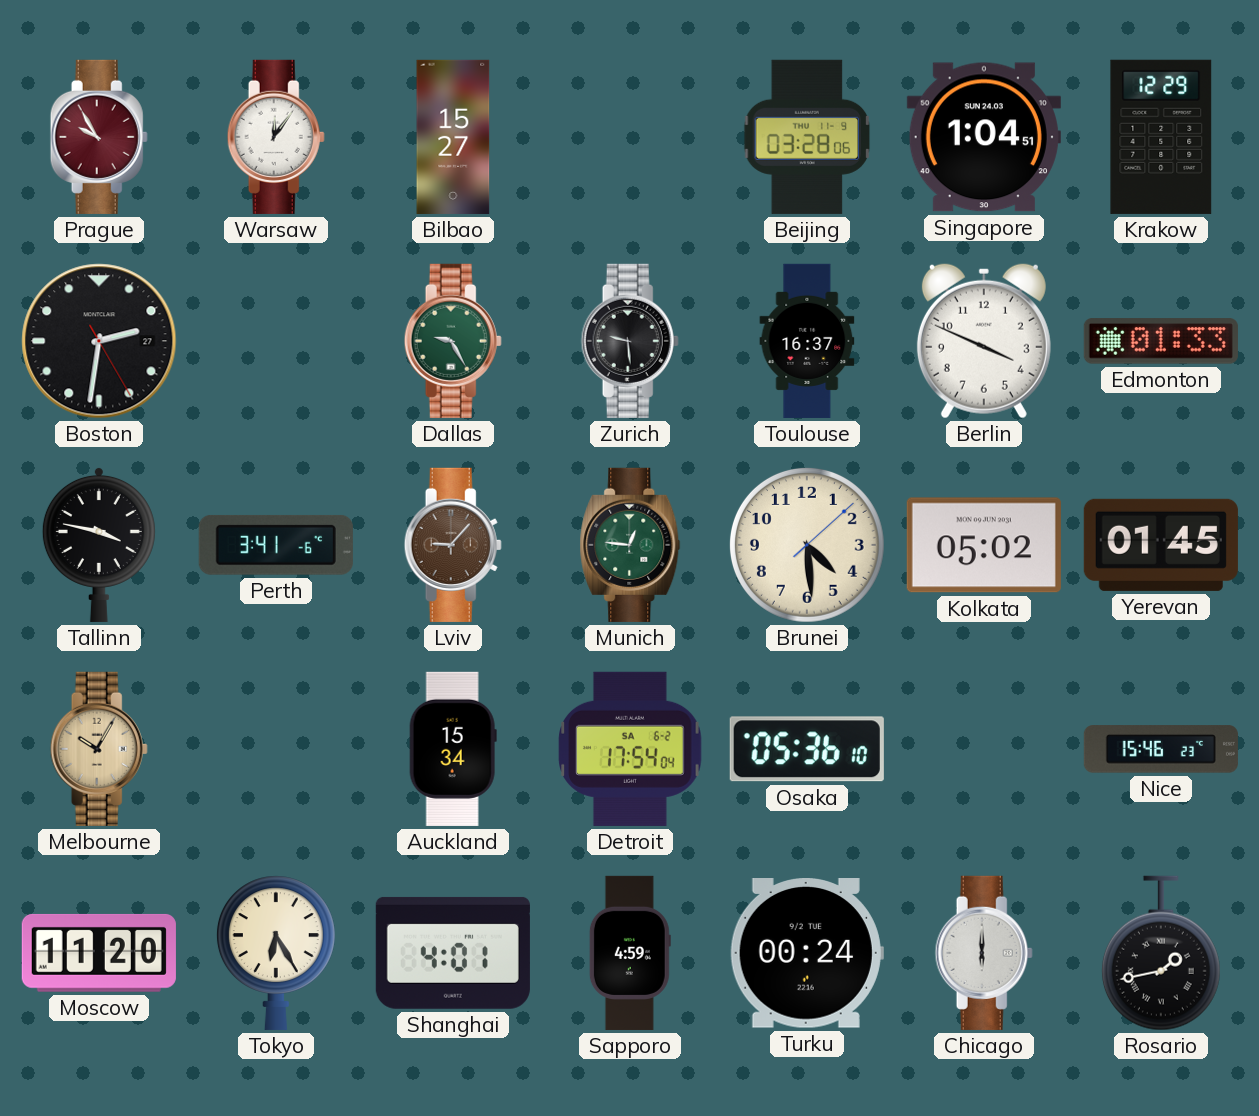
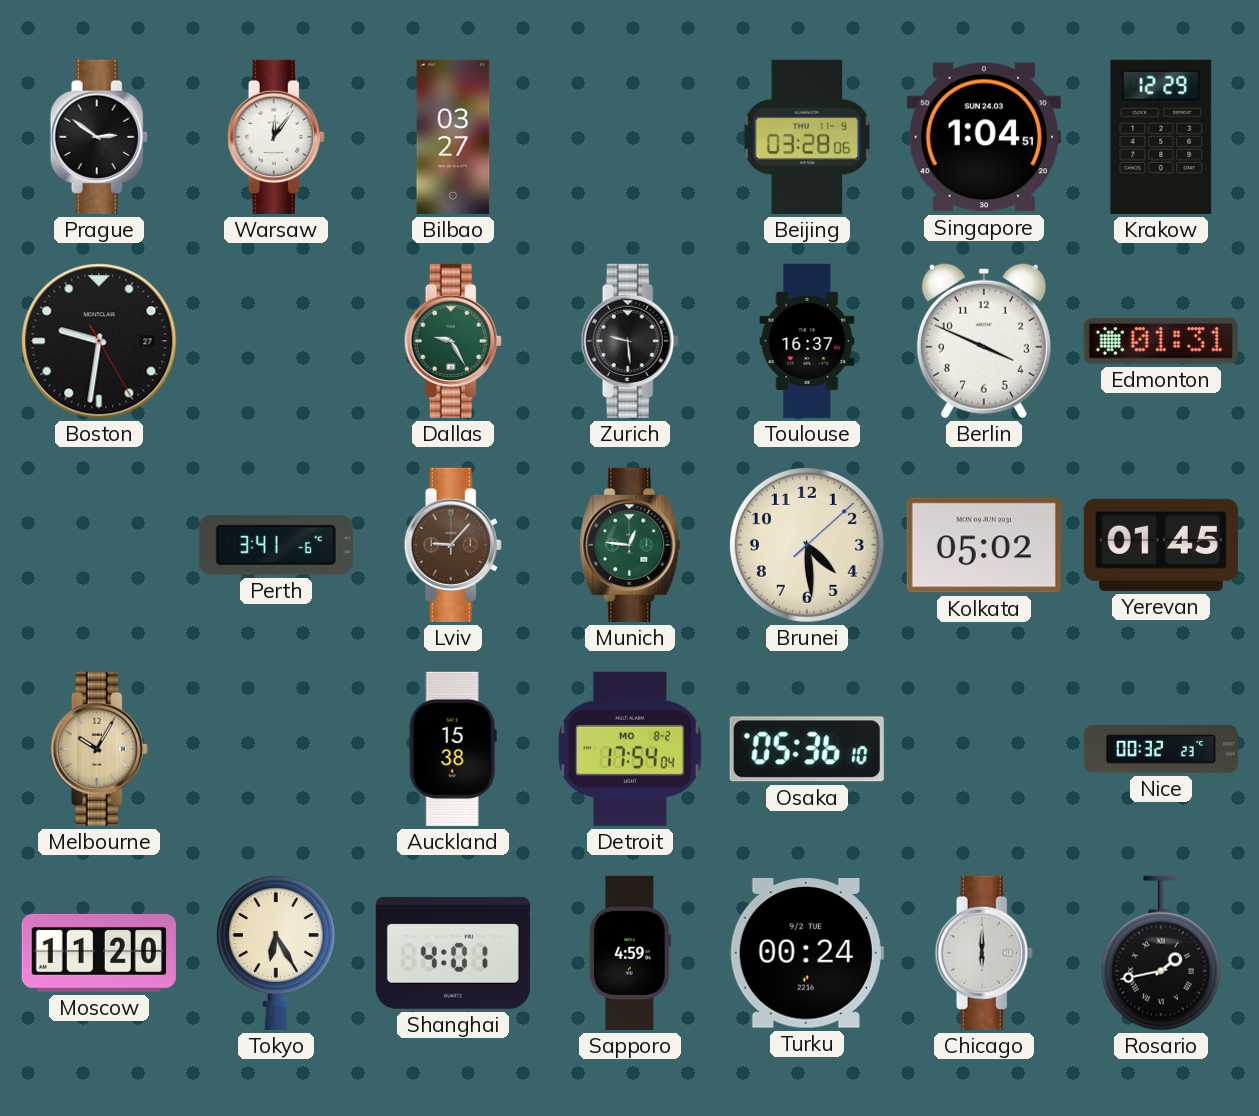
Prague: 9:55 -> 2:51
Prague dial: burgundy -> black
Bilbao: 15:27 -> 03:27
Boston: 2:31 -> 9:31
Edmonton: 01:33 -> 01:31
Tallinn: 3:47 -> none
Auckland: 15:34 -> 15:38
Detroit date: SA 6-2 -> MO 8-2
Nice: 15:46 -> 00:32
